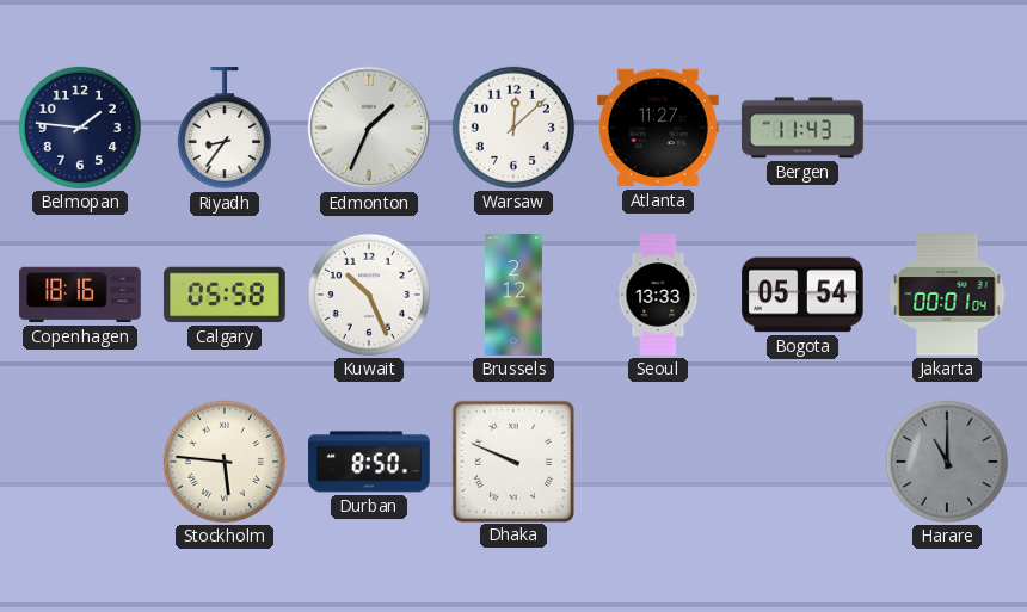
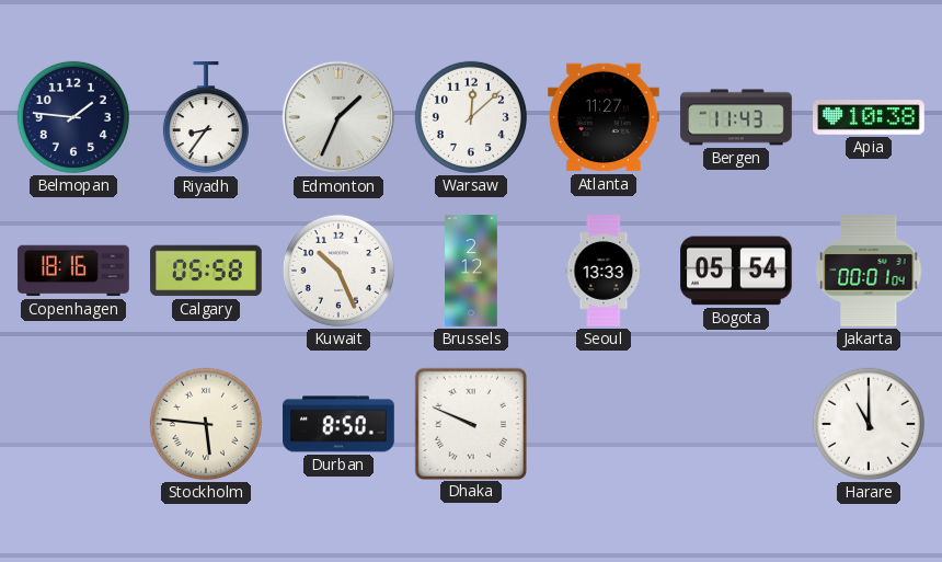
Apia: none -> 10:38
Harare dial: grey -> white
